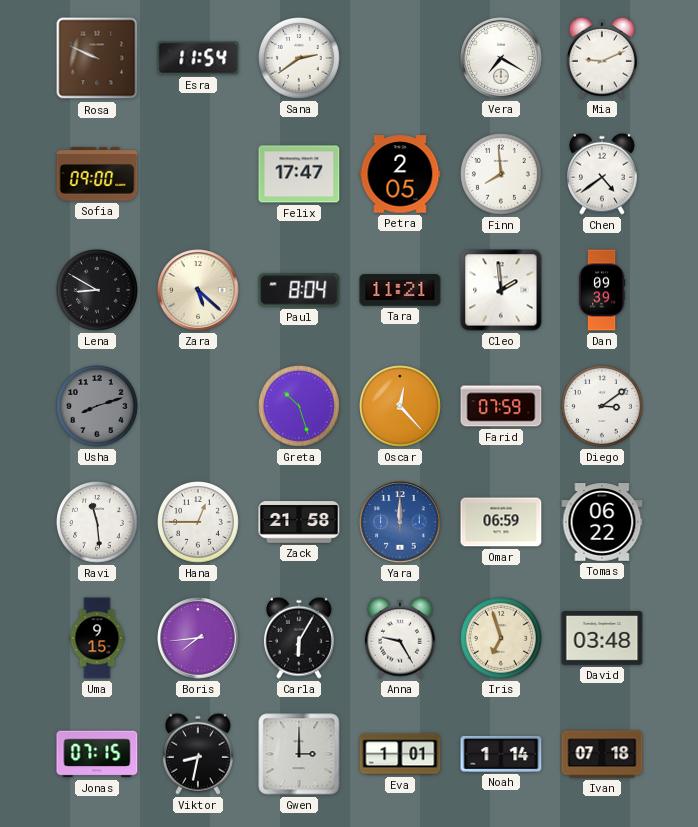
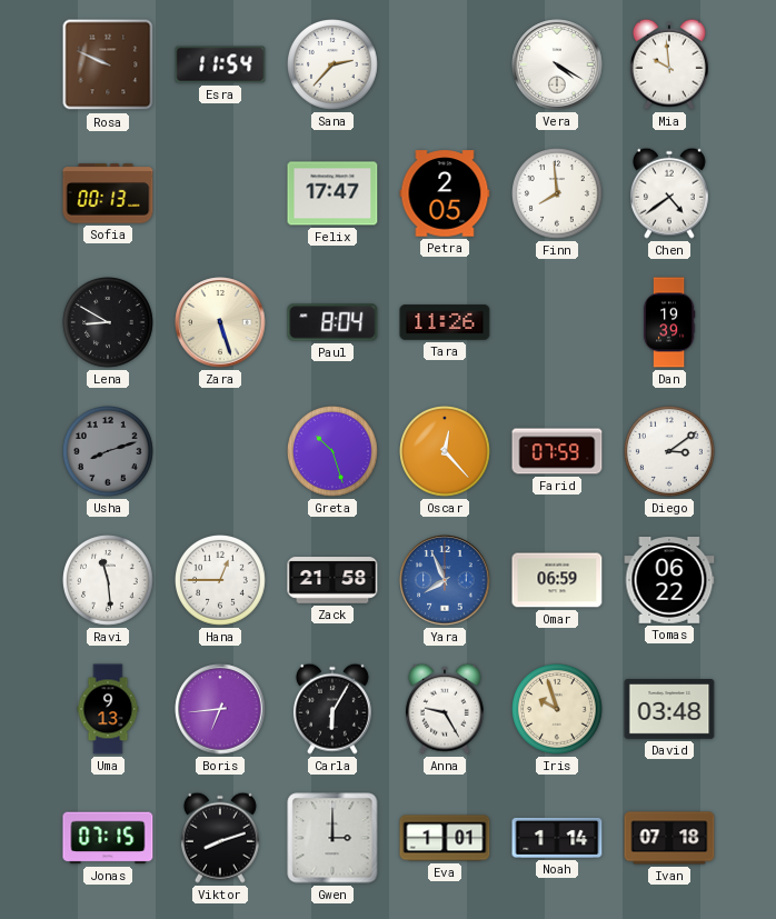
Sana: 2:39 -> 2:37
Vera: 7:20 -> 4:20
Mia: 9:11 -> 9:59
Sofia: 09:00 -> 00:13
Zara: 5:22 -> 5:27
Tara: 11:21 -> 11:26
Cleo: 1:59 -> none
Dan: 09:39 -> 19:39
Yara: 12:00 -> 7:56
Uma: 9:15 -> 9:13
Boris: 7:44 -> 6:44
Iris: 6:57 -> 9:57
Viktor: 8:32 -> 8:12
